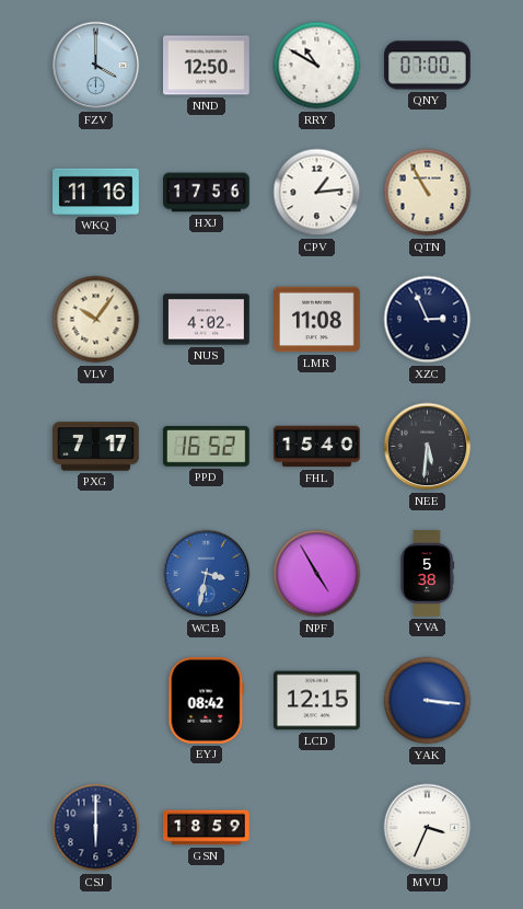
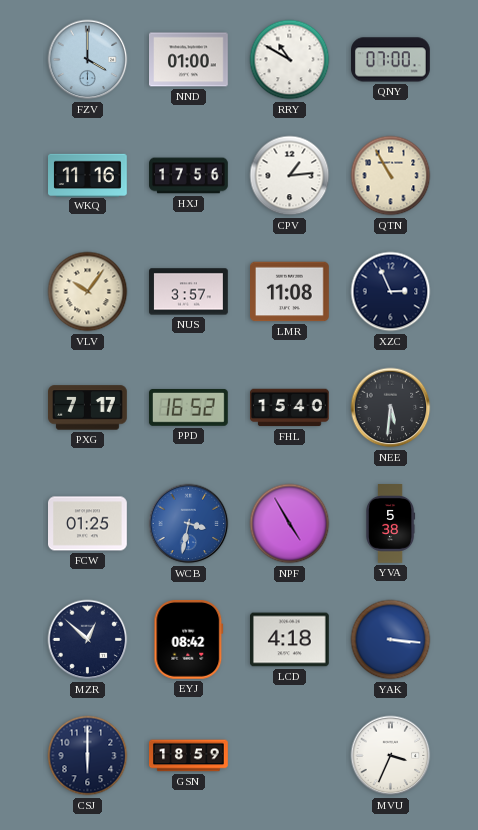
NND: 12:50 -> 01:00
NUS: 4:02 -> 3:57
FCW: none -> 01:25
MZR: none -> 12:52
LCD: 12:15 -> 4:18
